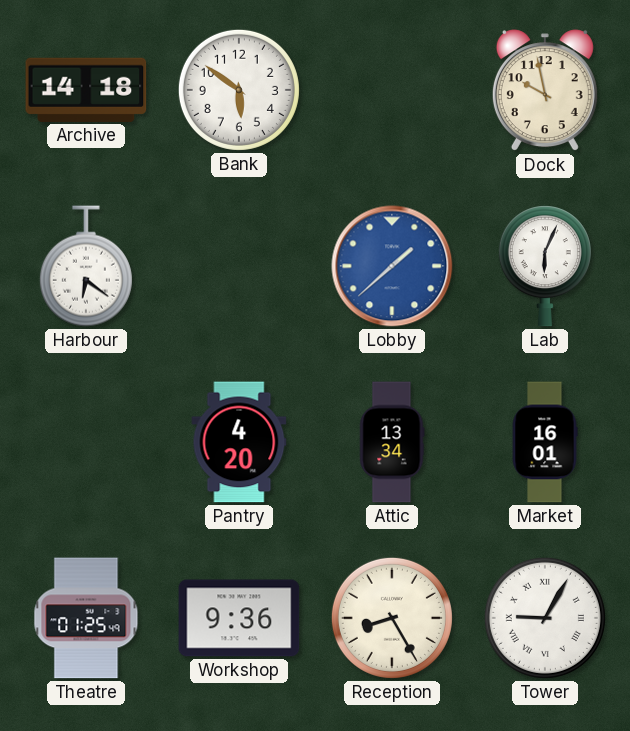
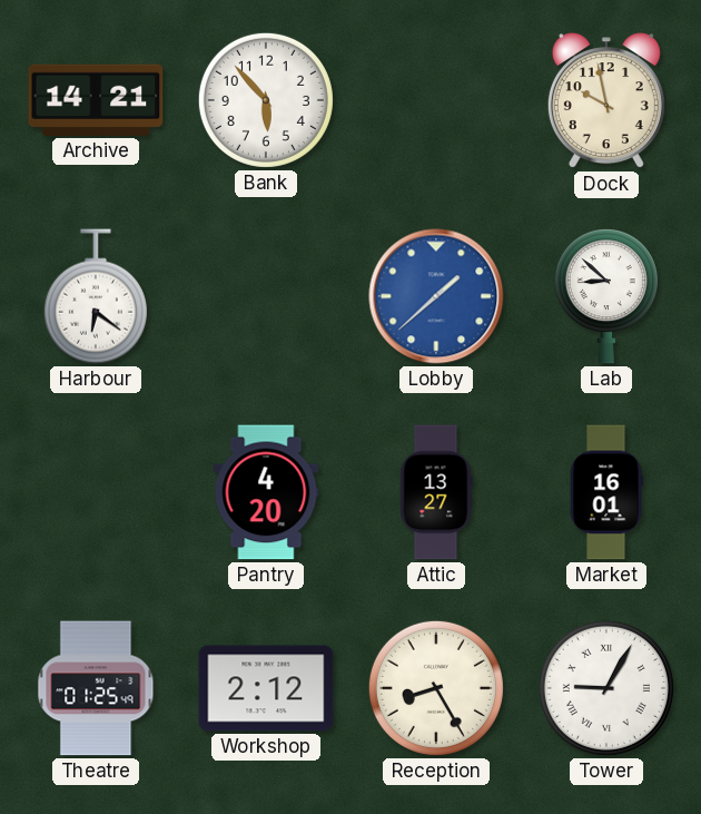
Archive: 14:18 -> 14:21
Bank: 5:51 -> 5:53
Lab: 6:04 -> 8:52
Attic: 13:34 -> 13:27
Workshop: 9:36 -> 2:12
